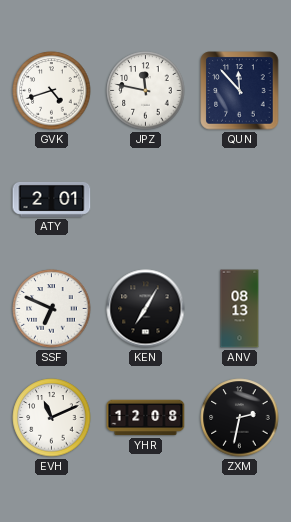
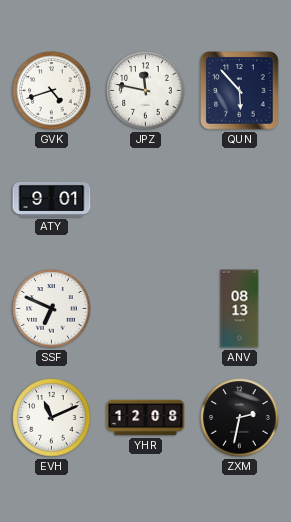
QUN: 11:53 -> 5:53
ATY: 2:01 -> 9:01
KEN: 7:05 -> none
